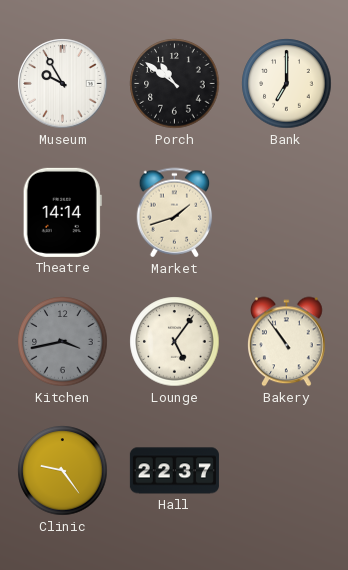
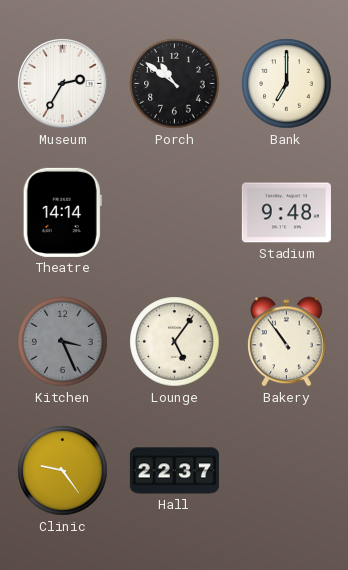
Museum: 9:55 -> 2:35
Market: 1:42 -> none
Stadium: none -> 9:48
Kitchen: 3:43 -> 3:26
